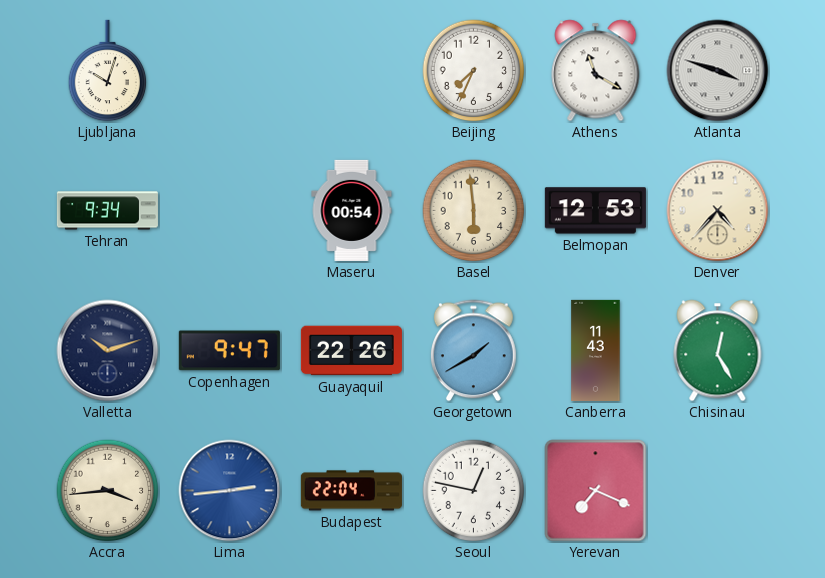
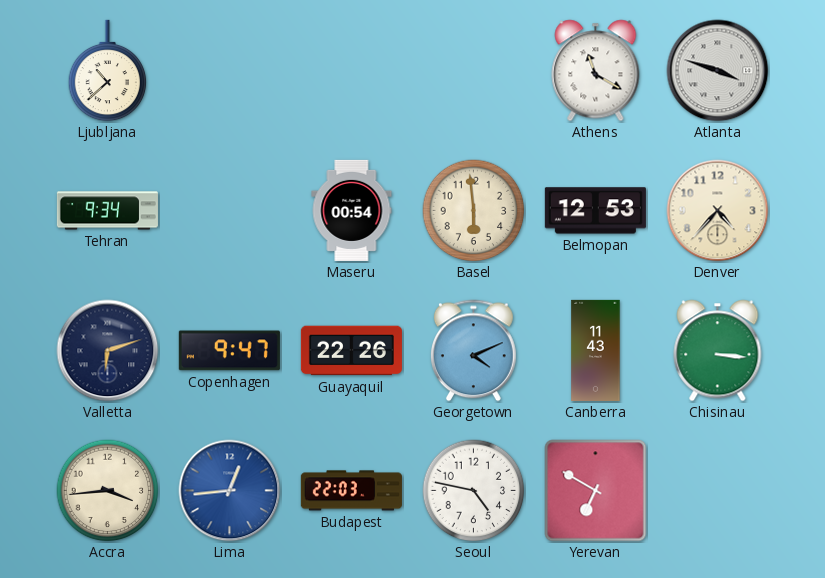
Ljubljana: 10:03 -> 10:38
Beijing: 7:34 -> none
Valletta: 10:12 -> 6:12
Georgetown: 1:40 -> 4:11
Chisinau: 12:25 -> 3:16
Lima: 2:44 -> 12:44
Budapest: 22:04 -> 22:03
Seoul: 12:47 -> 4:47
Yerevan: 7:19 -> 6:50
